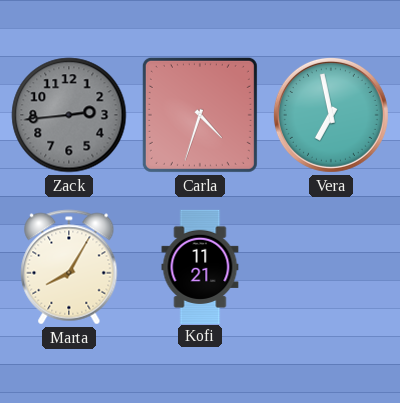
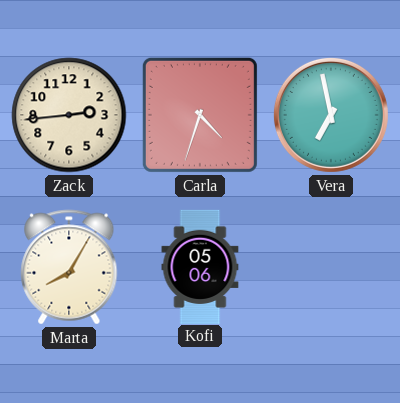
Zack dial: grey -> cream
Kofi: 11:21 -> 05:06
